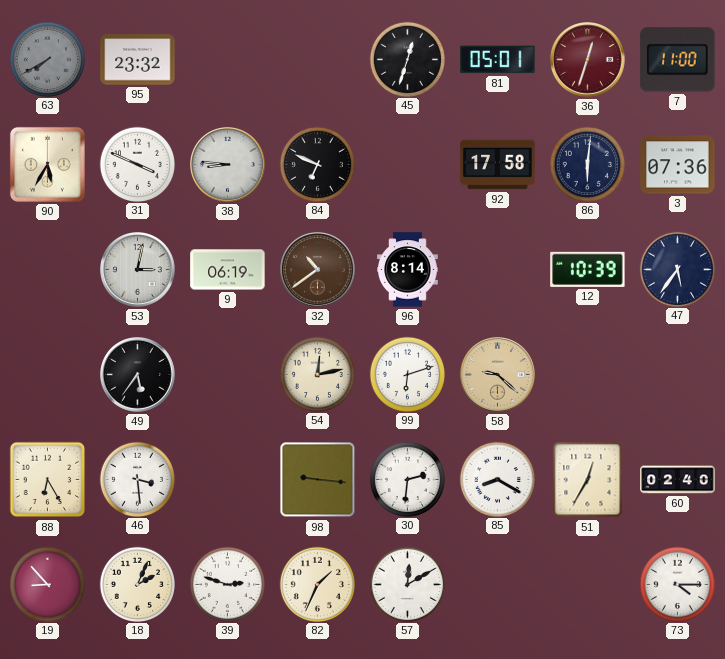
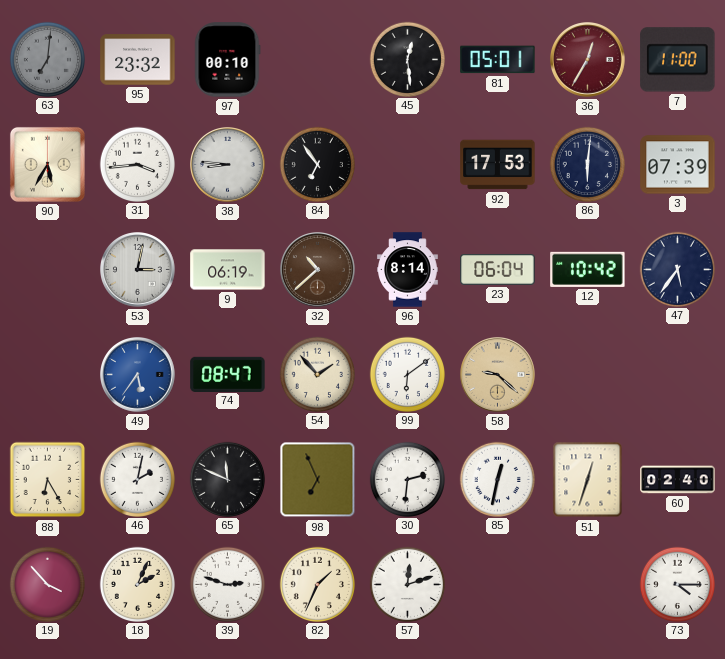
63: 7:40 -> 7:01
97: none -> 00:10
45: 12:33 -> 12:29
36: 12:33 -> 12:35
31: 3:49 -> 3:44
84: 6:49 -> 6:54
92: 17:58 -> 17:53
3: 07:36 -> 07:39
32: 10:39 -> 10:38
23: none -> 06:04
12: 10:39 -> 10:42
49 dial: black -> blue
74: none -> 08:47
54: 12:13 -> 1:53
99: 6:12 -> 6:09
46: 3:29 -> 2:02
65: none -> 11:49
98: 9:16 -> 6:56
85: 8:20 -> 12:32
51: 12:35 -> 12:33
19: 8:53 -> 3:53
57: 12:10 -> 12:12
